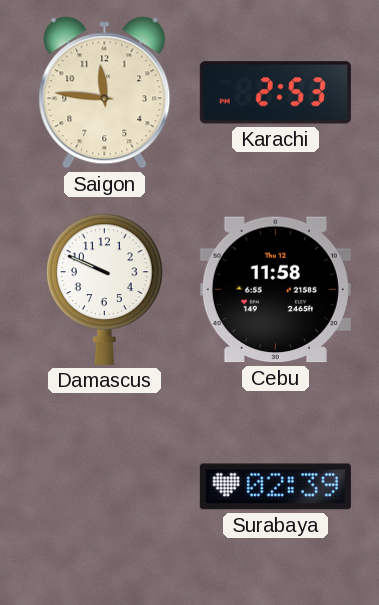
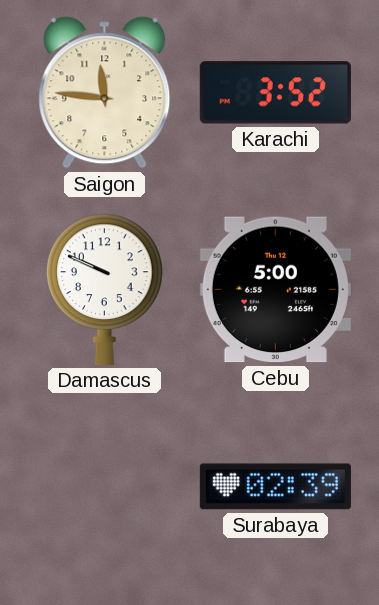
Karachi: 2:53 -> 3:52
Cebu: 11:58 -> 5:00
